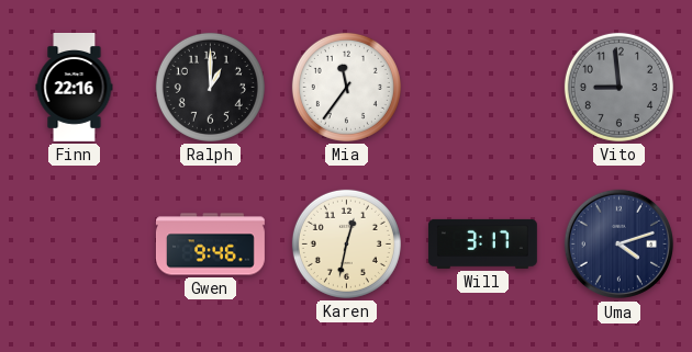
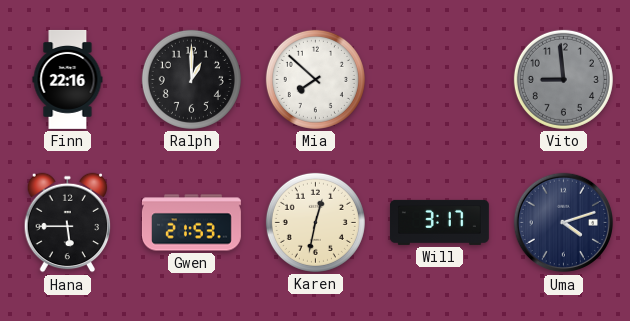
Mia: 11:36 -> 7:52
Hana: none -> 5:45
Gwen: 9:46 -> 21:53
